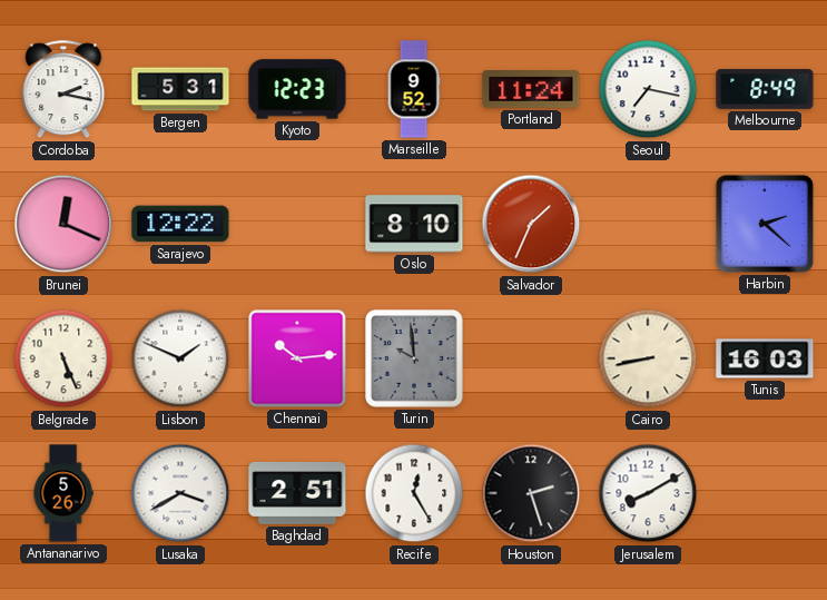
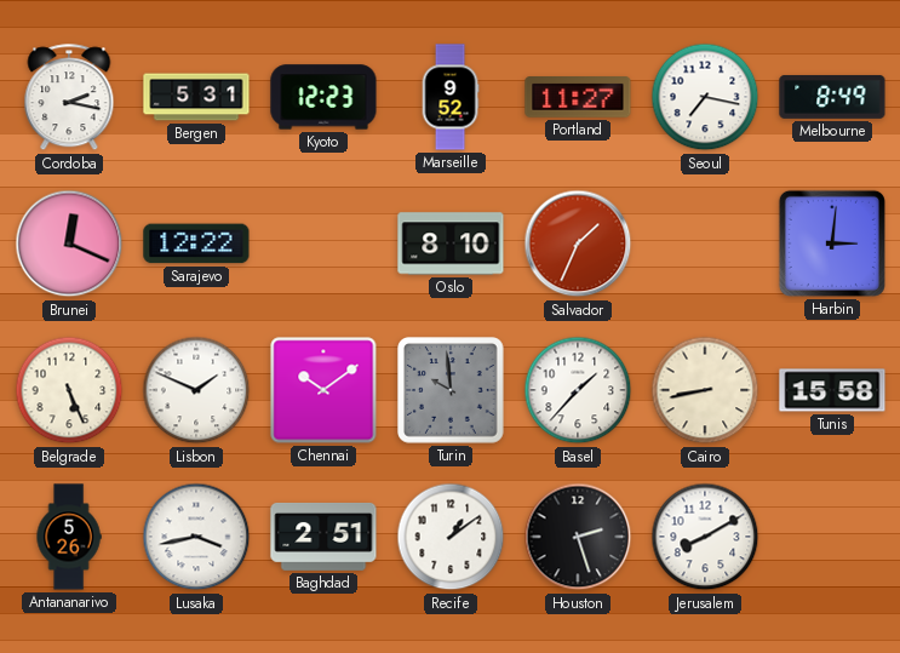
Portland: 11:24 -> 11:27
Harbin: 2:22 -> 3:01
Chennai: 10:14 -> 10:09
Basel: none -> 1:37
Tunis: 16:03 -> 15:58
Lusaka: 3:40 -> 3:43
Recife: 12:25 -> 1:09
